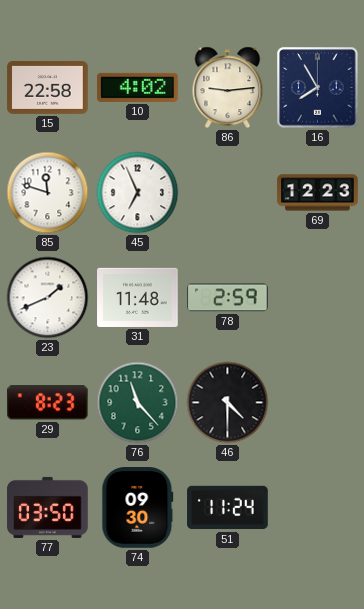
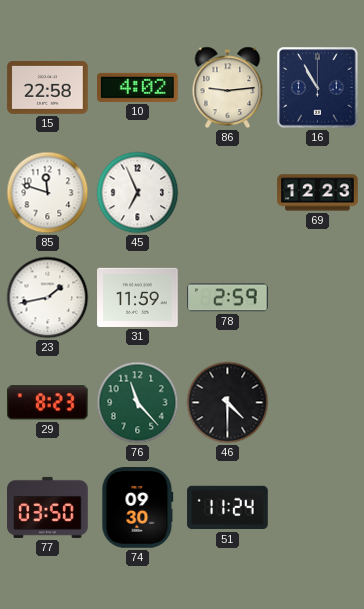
16: 7:55 -> 10:55
23: 1:41 -> 1:43
31: 11:48 -> 11:59
